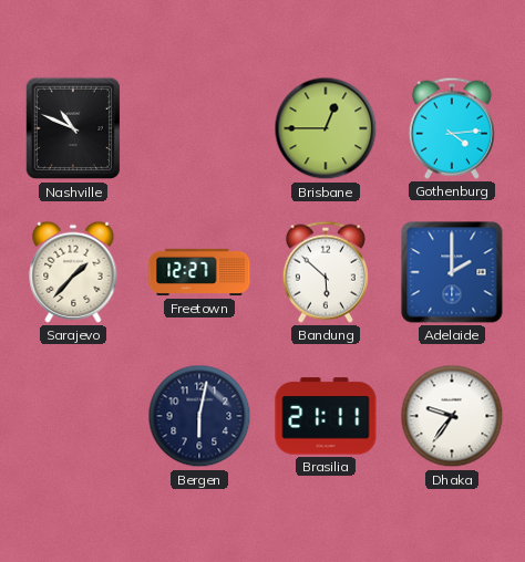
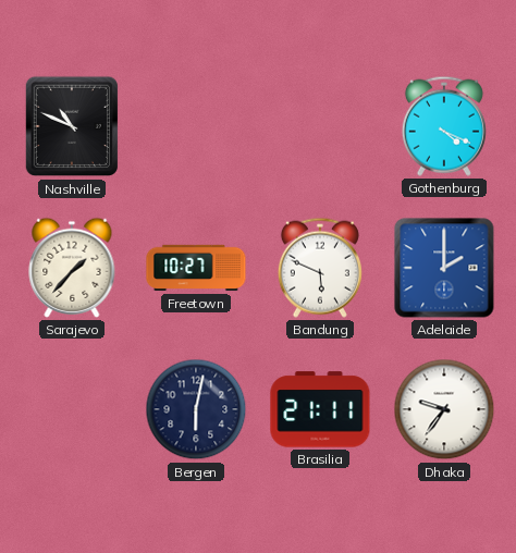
Brisbane: 12:45 -> none
Gothenburg: 4:14 -> 4:19
Freetown: 12:27 -> 10:27
Bandung: 5:52 -> 5:49
